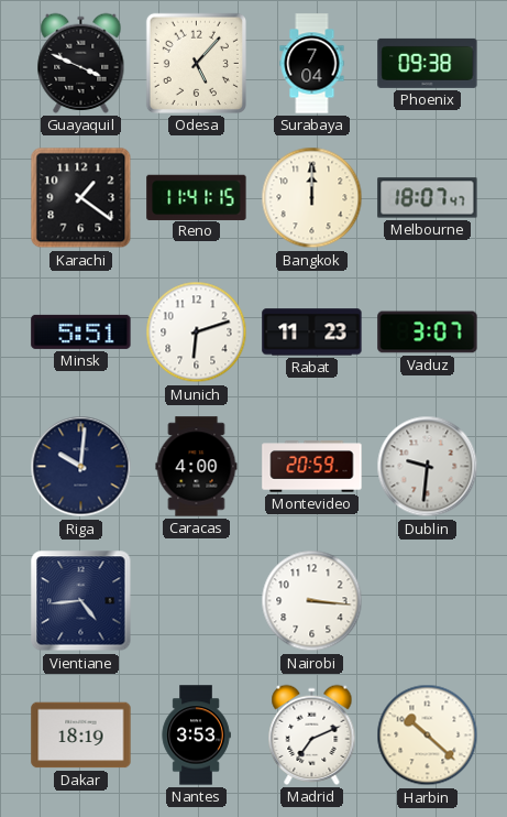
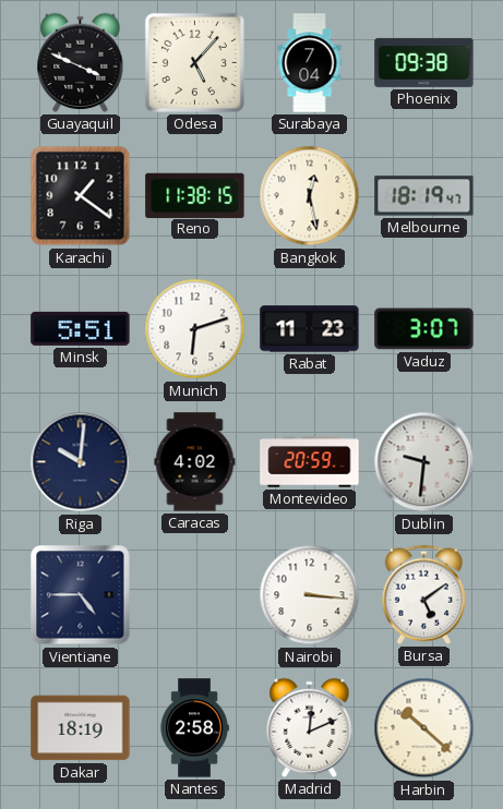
Reno: 11:41 -> 11:38
Bangkok: 12:00 -> 12:28
Melbourne: 18:07 -> 18:19
Caracas: 4:00 -> 4:02
Vientiane: 4:44 -> 4:45
Bursa: none -> 5:09
Nantes: 3:53 -> 2:58
Madrid: 7:11 -> 12:11
